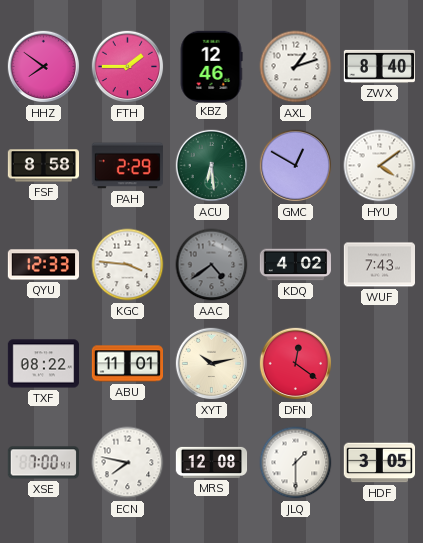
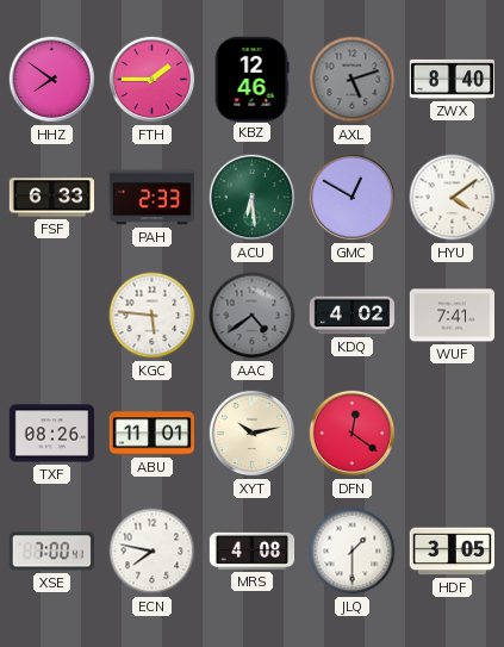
AXL: 1:12 -> 5:12
AXL dial: white -> grey
FSF: 8:58 -> 6:33
PAH: 2:29 -> 2:33
QYU: 12:33 -> none
KGC: 3:46 -> 5:46
WUF: 7:43 -> 7:41
TXF: 08:22 -> 08:26
MRS: 12:08 -> 4:08
